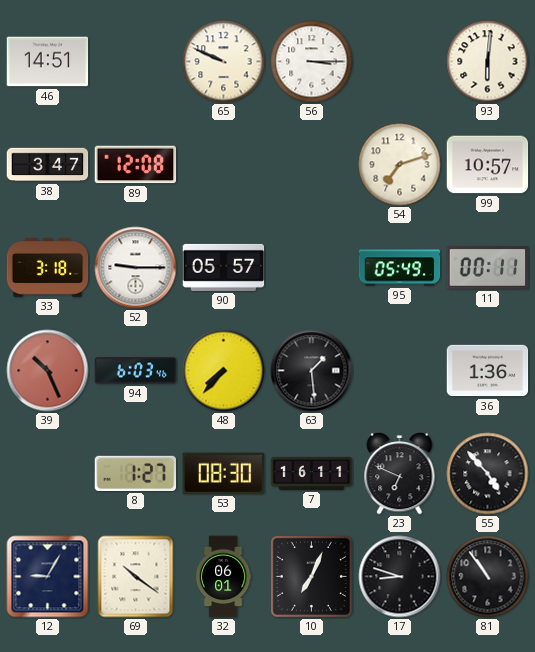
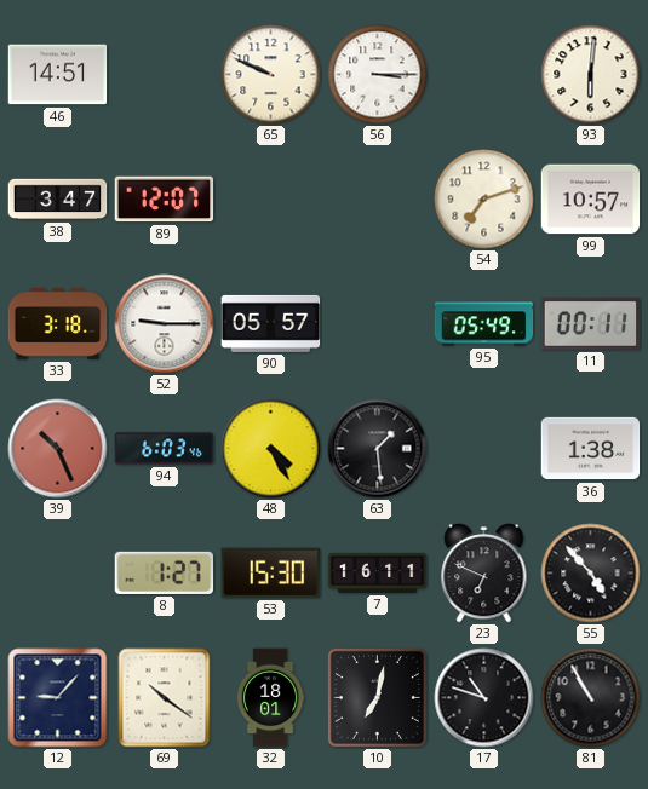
89: 12:08 -> 12:07
48: 7:37 -> 4:25
36: 1:36 -> 1:38
53: 08:30 -> 15:30
12: 9:05 -> 9:07
32: 06:01 -> 18:01
10: 7:04 -> 7:02
17: 8:48 -> 10:48
81: 10:54 -> 10:55
